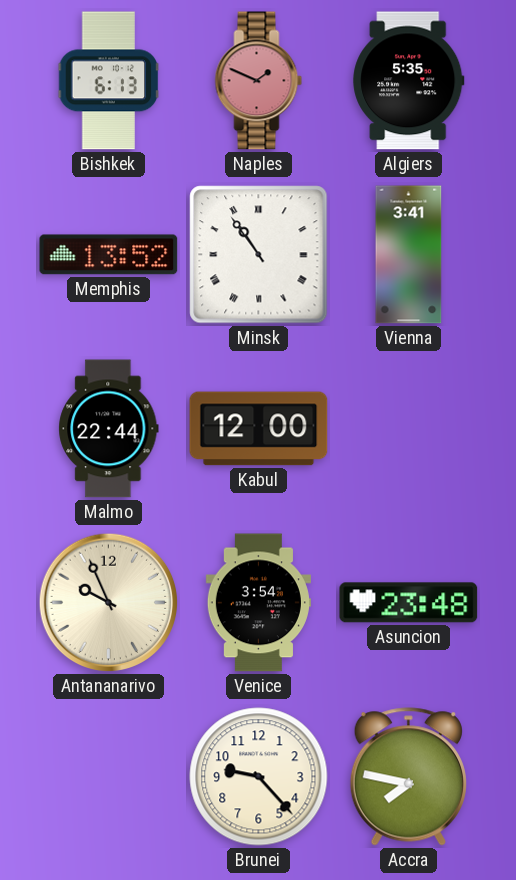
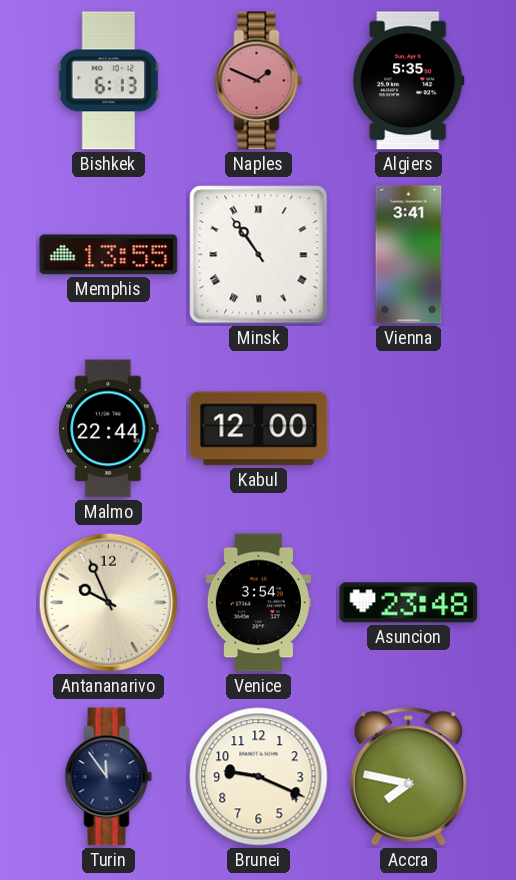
Memphis: 13:52 -> 13:55
Turin: none -> 11:54
Brunei: 9:23 -> 9:19
